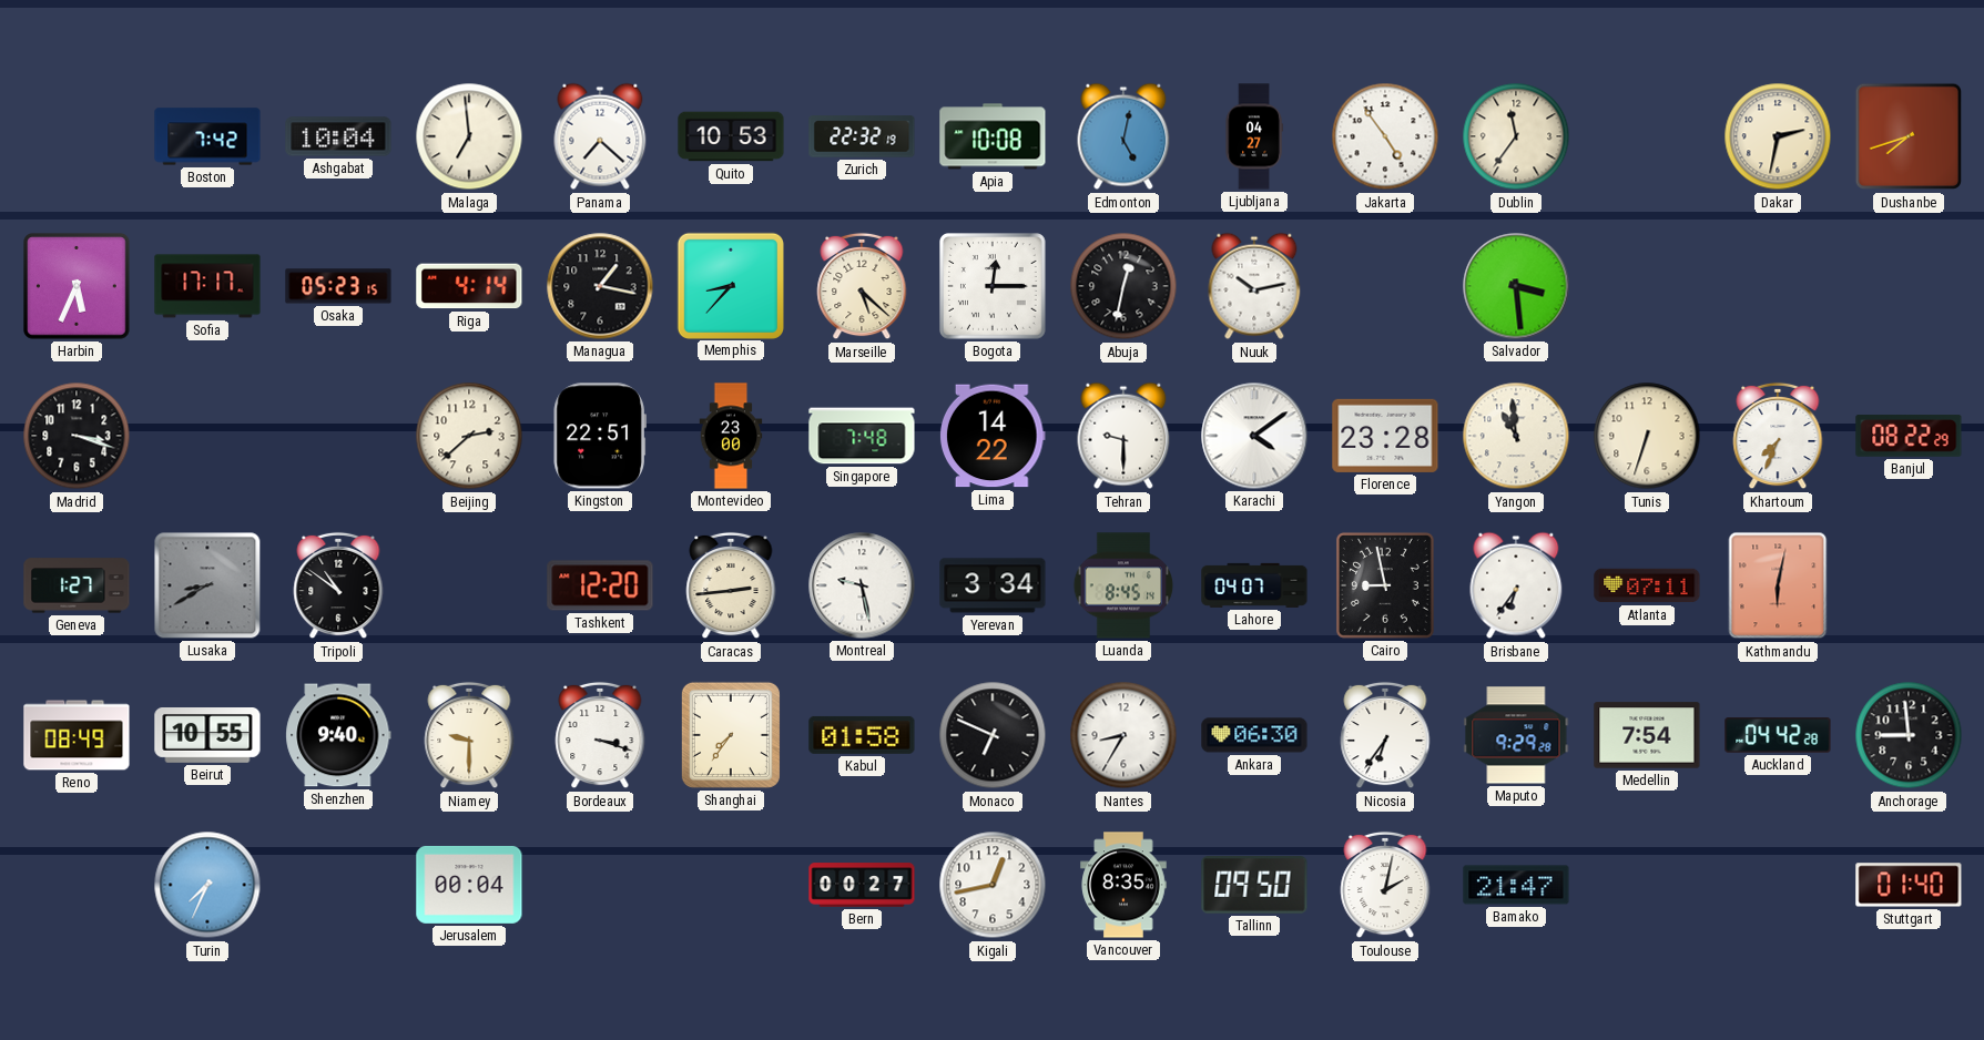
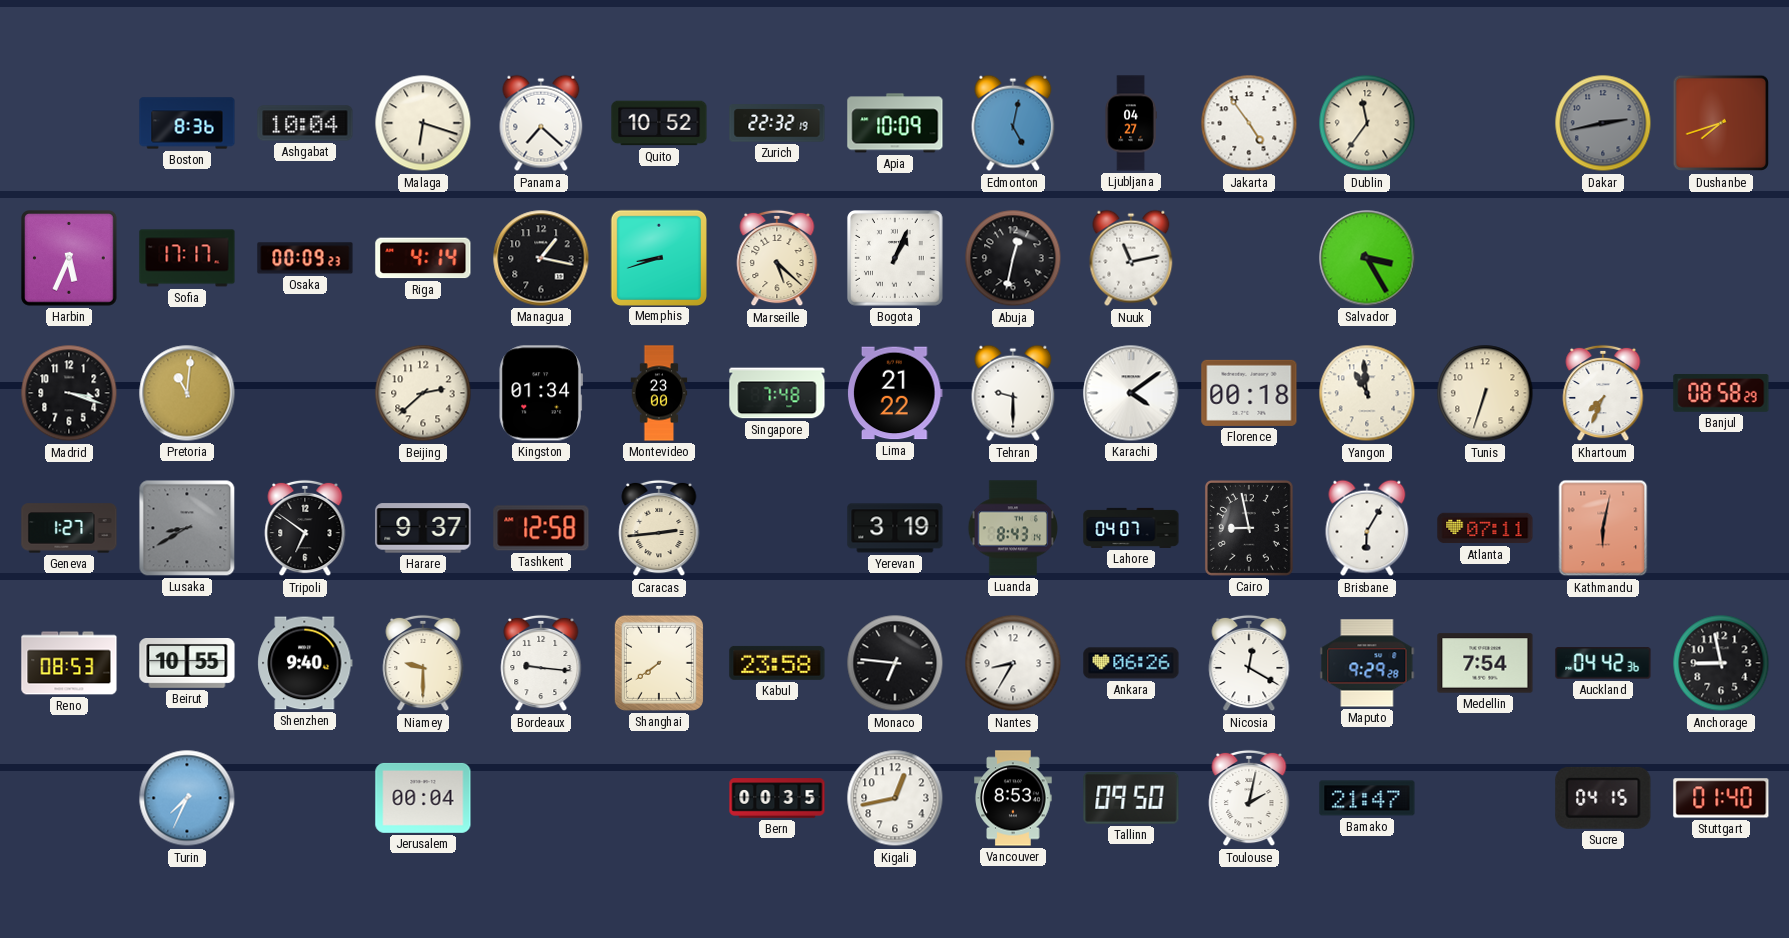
Boston: 7:42 -> 8:36
Malaga: 6:59 -> 6:18
Quito: 10:53 -> 10:52
Apia: 10:08 -> 10:09
Dakar: 2:32 -> 2:43
Dakar dial: cream -> grey
Osaka: 05:23 -> 00:09
Memphis: 8:37 -> 8:42
Bogota: 12:15 -> 1:04
Nuuk: 10:13 -> 11:13
Salvador: 3:29 -> 3:25
Pretoria: none -> 11:01
Kingston: 22:51 -> 01:34
Lima: 14:22 -> 21:22
Florence: 23:28 -> 00:18
Banjul: 08:22 -> 08:58
Tripoli: 10:51 -> 6:51
Harare: none -> 9:37
Tashkent: 12:20 -> 12:58
Montreal: 9:28 -> none
Yerevan: 3:34 -> 3:19
Luanda: 8:45 -> 8:43
Brisbane: 6:36 -> 6:05
Reno: 08:49 -> 08:53
Bordeaux: 3:18 -> 9:16
Shanghai: 7:36 -> 7:39
Kabul: 01:58 -> 23:58
Monaco: 6:49 -> 6:46
Ankara: 06:30 -> 06:26
Nicosia: 6:36 -> 12:20
Auckland: 04:42:28 -> 04:42:36
Anchorage: 8:59 -> 8:58
Bern: 00:27 -> 00:35
Vancouver: 8:35 -> 8:53
Sucre: none -> 04:15
